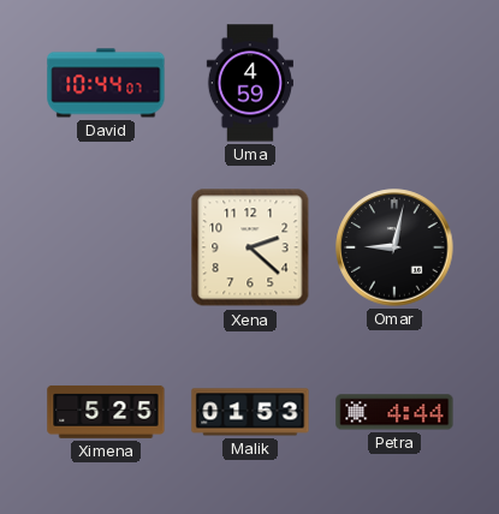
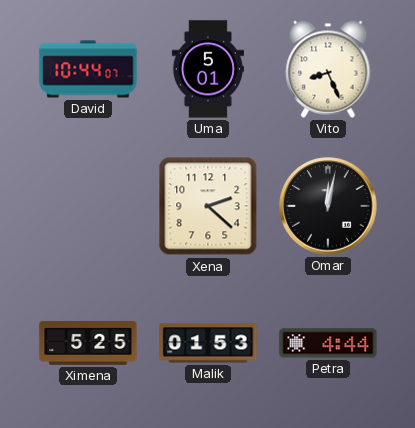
Uma: 4:59 -> 5:01
Vito: none -> 8:26
Omar: 9:02 -> 12:02
